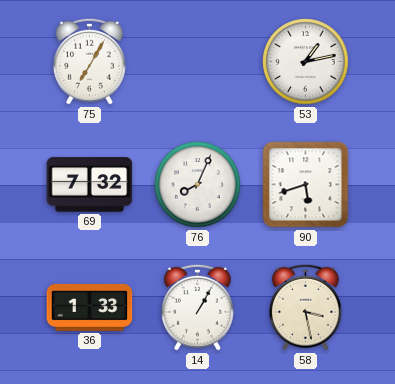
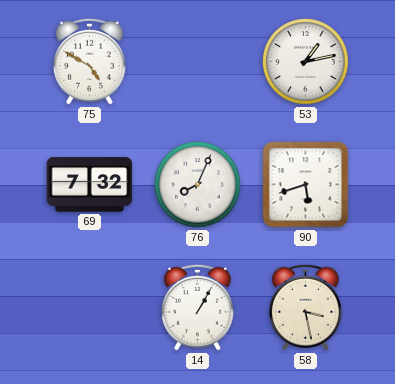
75: 7:05 -> 4:50
36: 1:33 -> none
